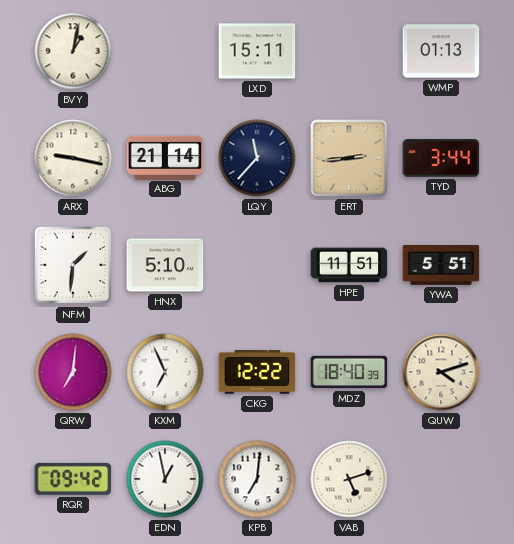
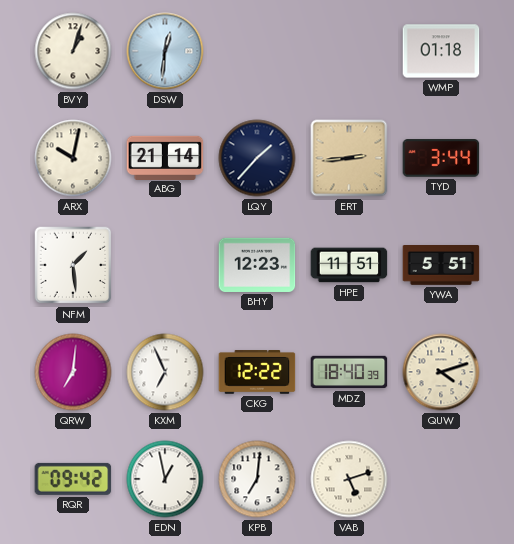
BVY: 1:02 -> 1:03
DSW: none -> 12:31
LXD: 15:11 -> none
WMP: 01:13 -> 01:18
ARX: 9:17 -> 10:02
LQY: 11:37 -> 1:37
NFM: 1:31 -> 1:29
HNX: 5:10 -> none
BHY: none -> 12:23
